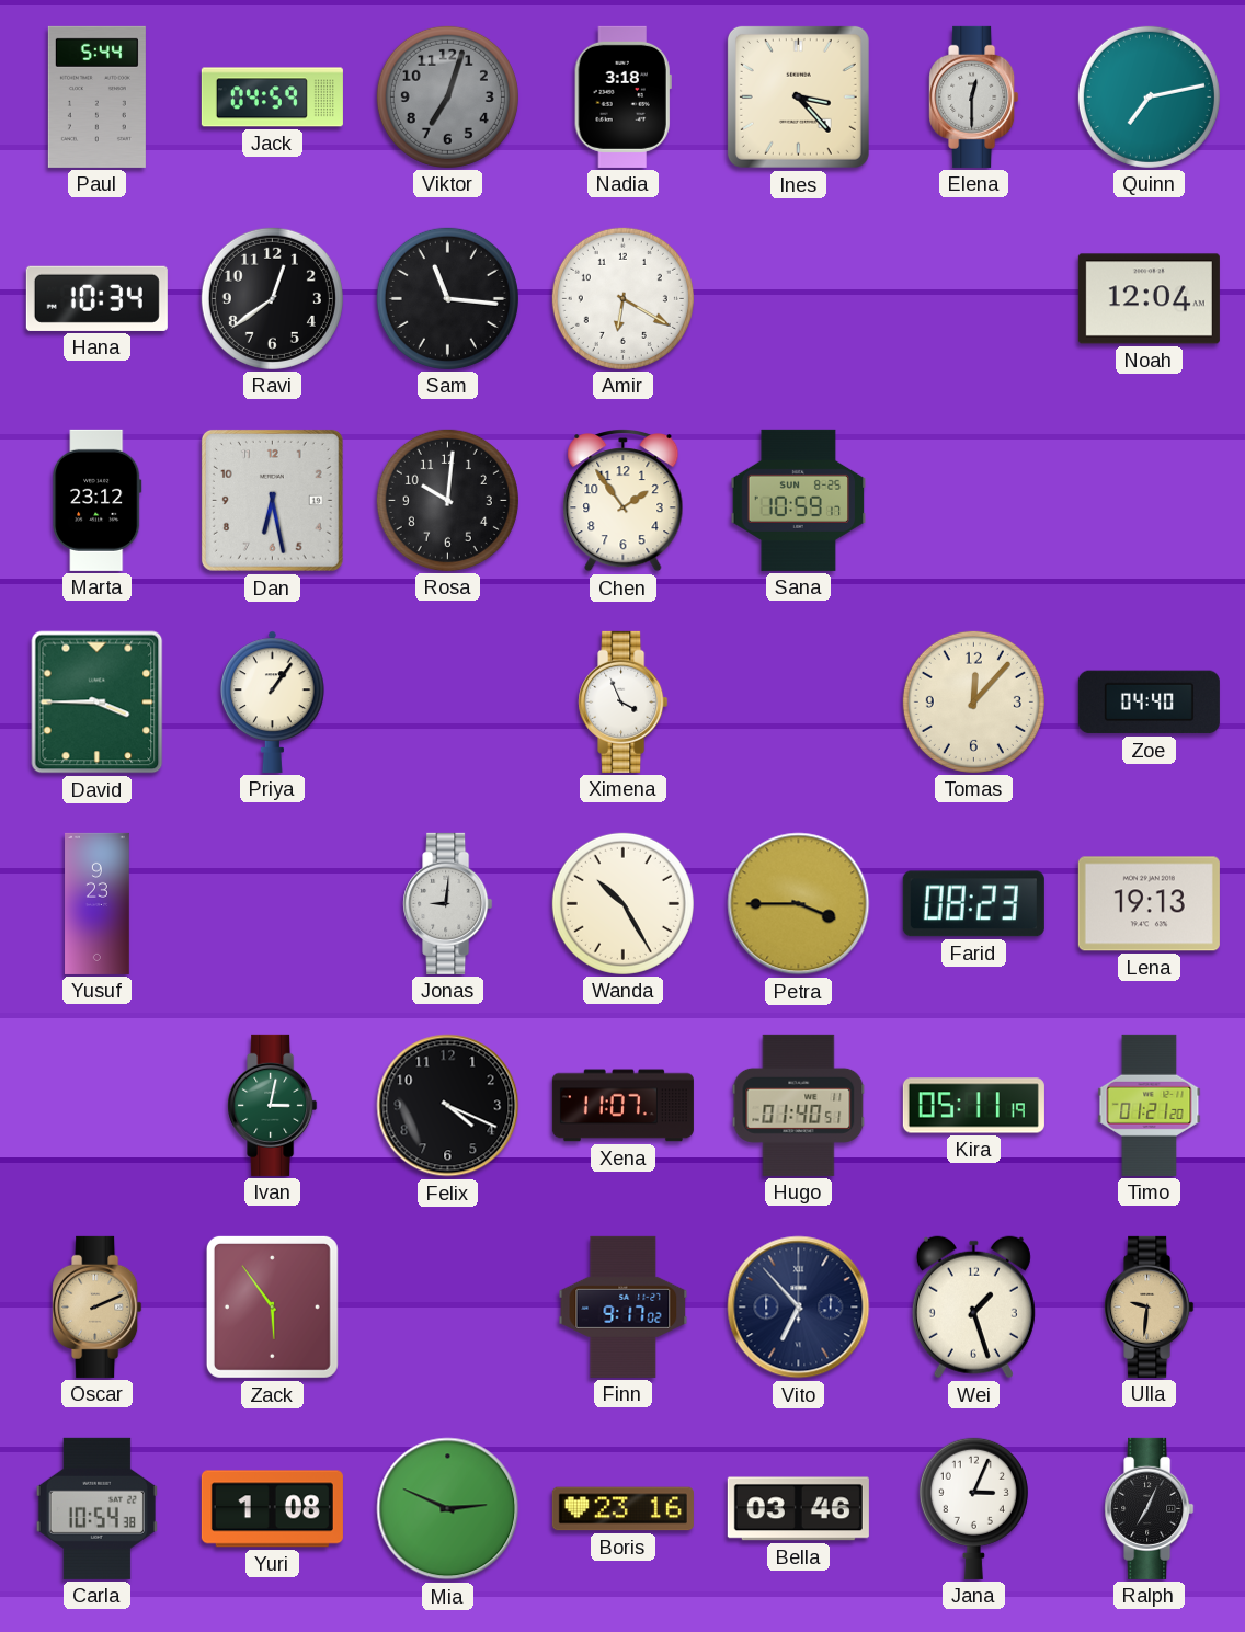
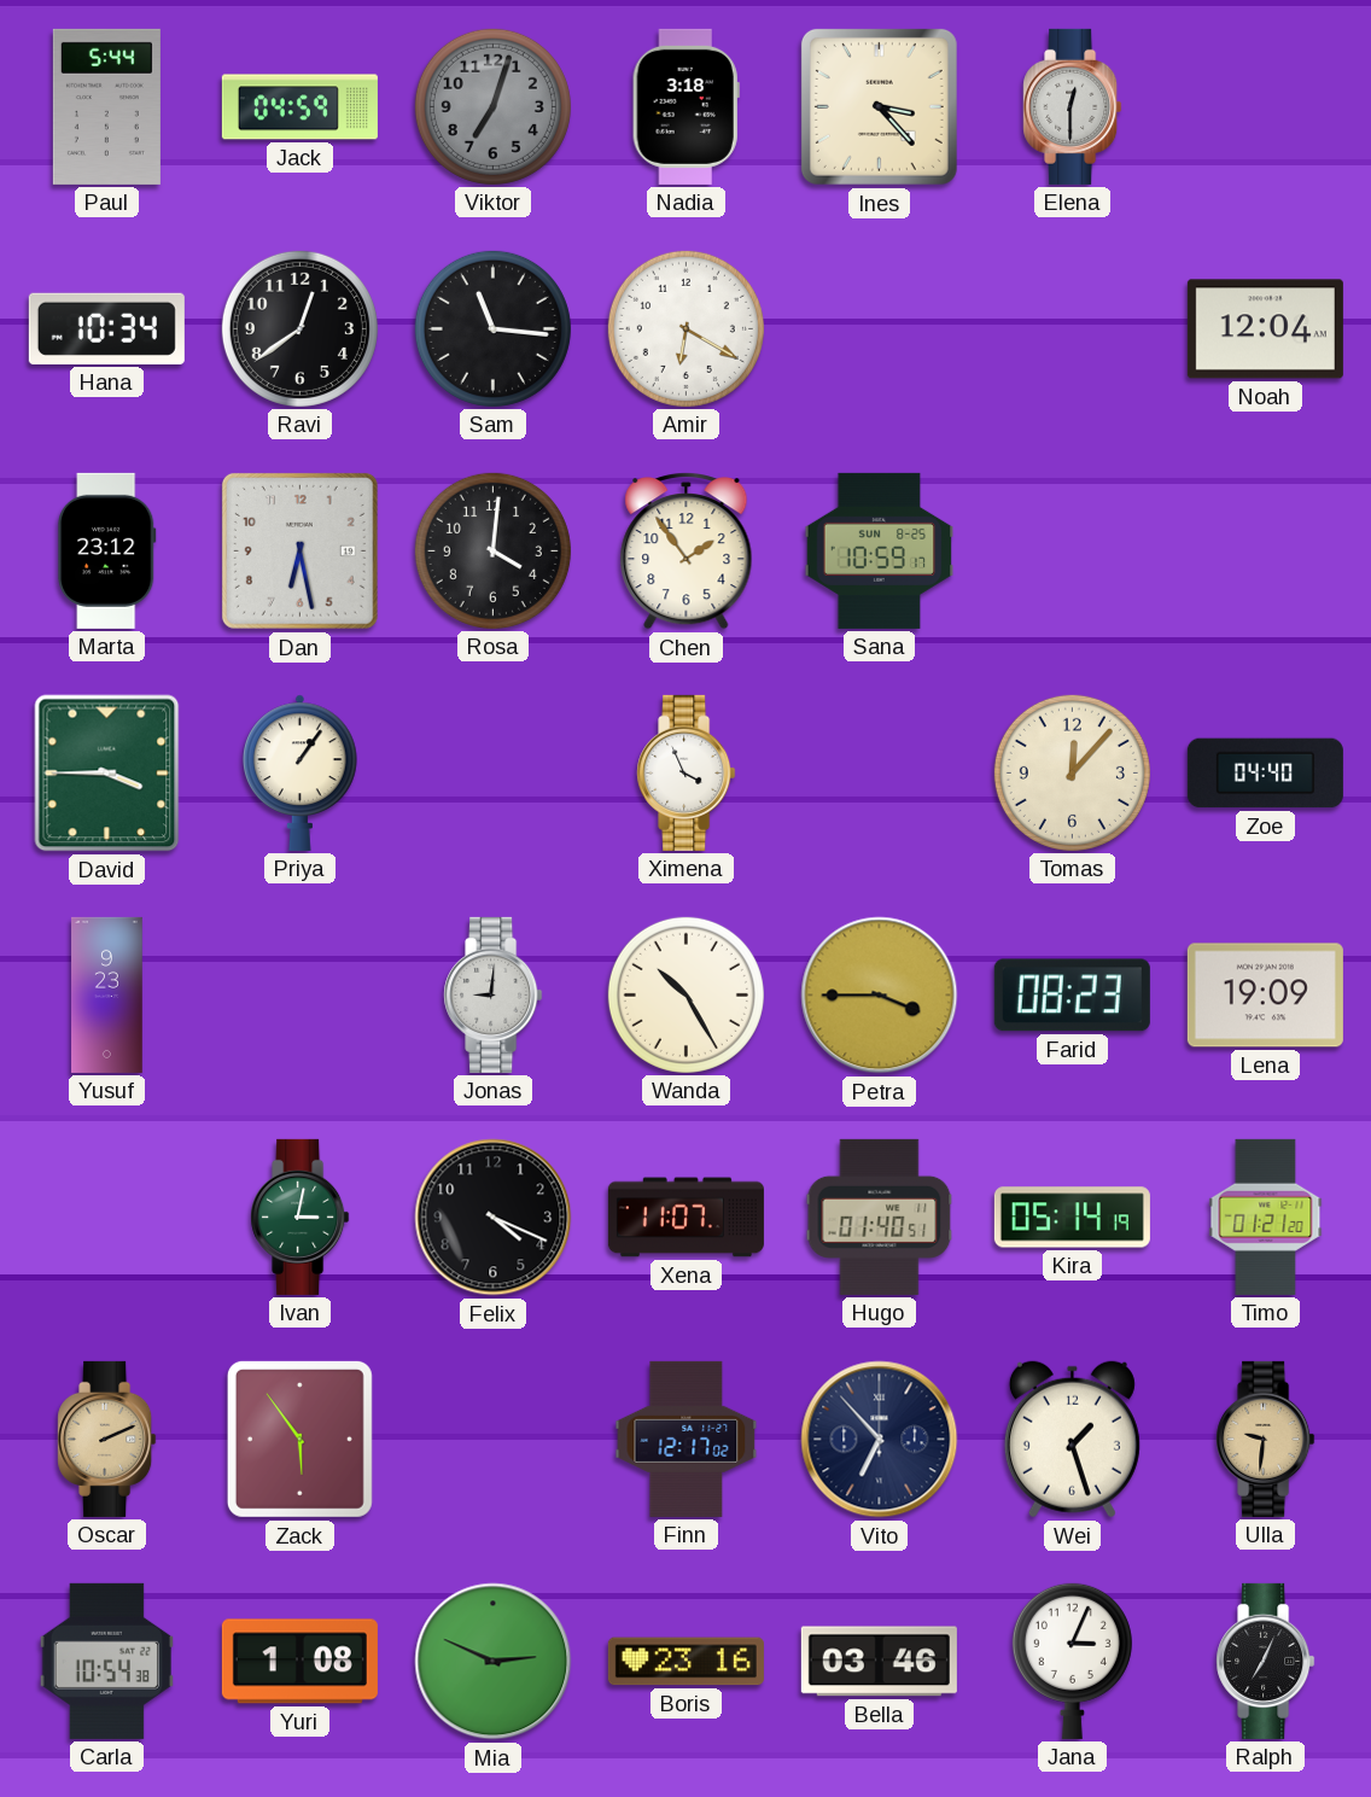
Quinn: 7:13 -> none
Rosa: 10:01 -> 4:01
Lena: 19:13 -> 19:09
Kira: 05:11 -> 05:14
Finn: 9:17 -> 12:17
